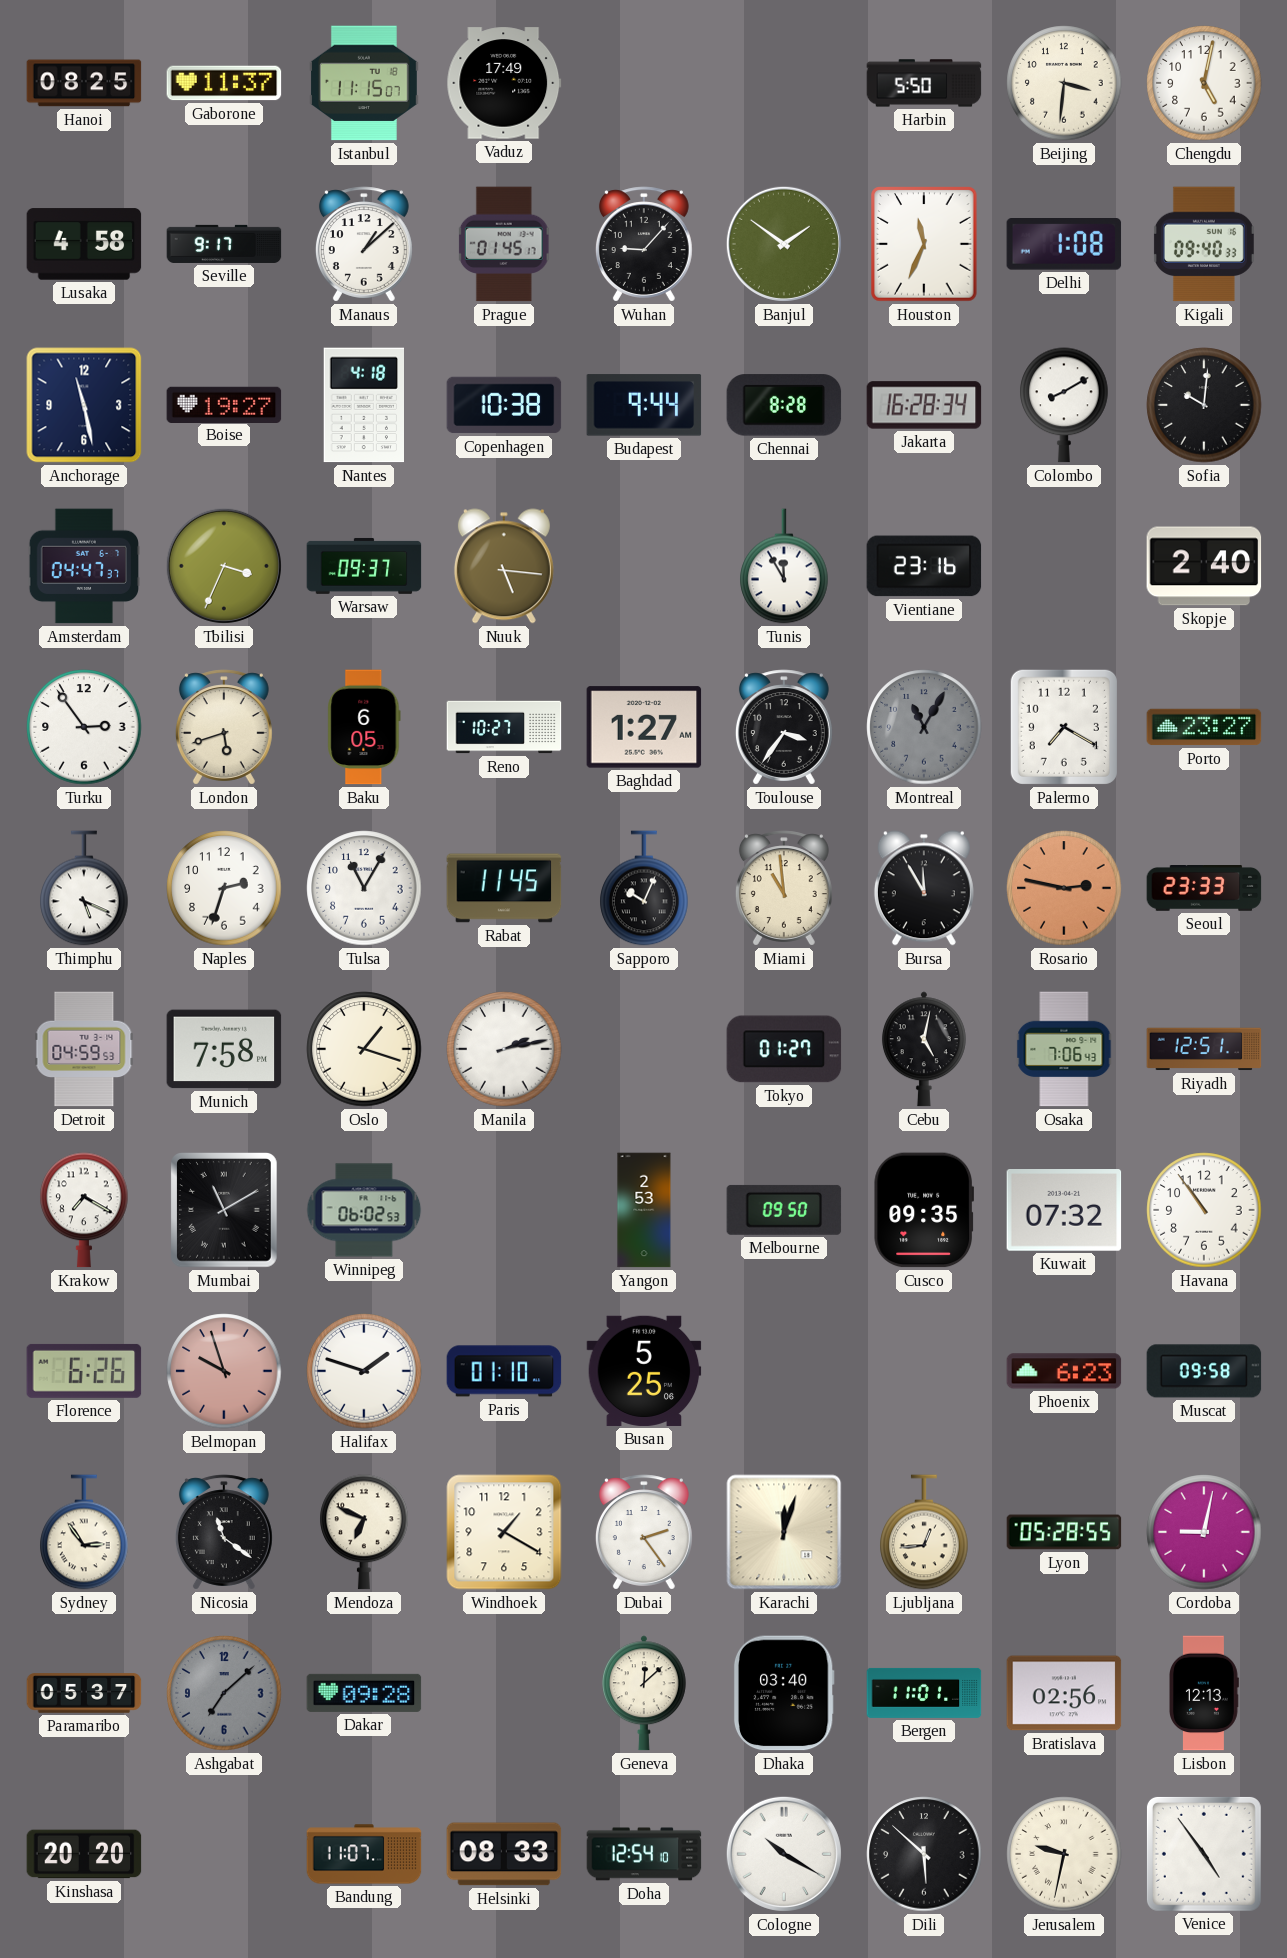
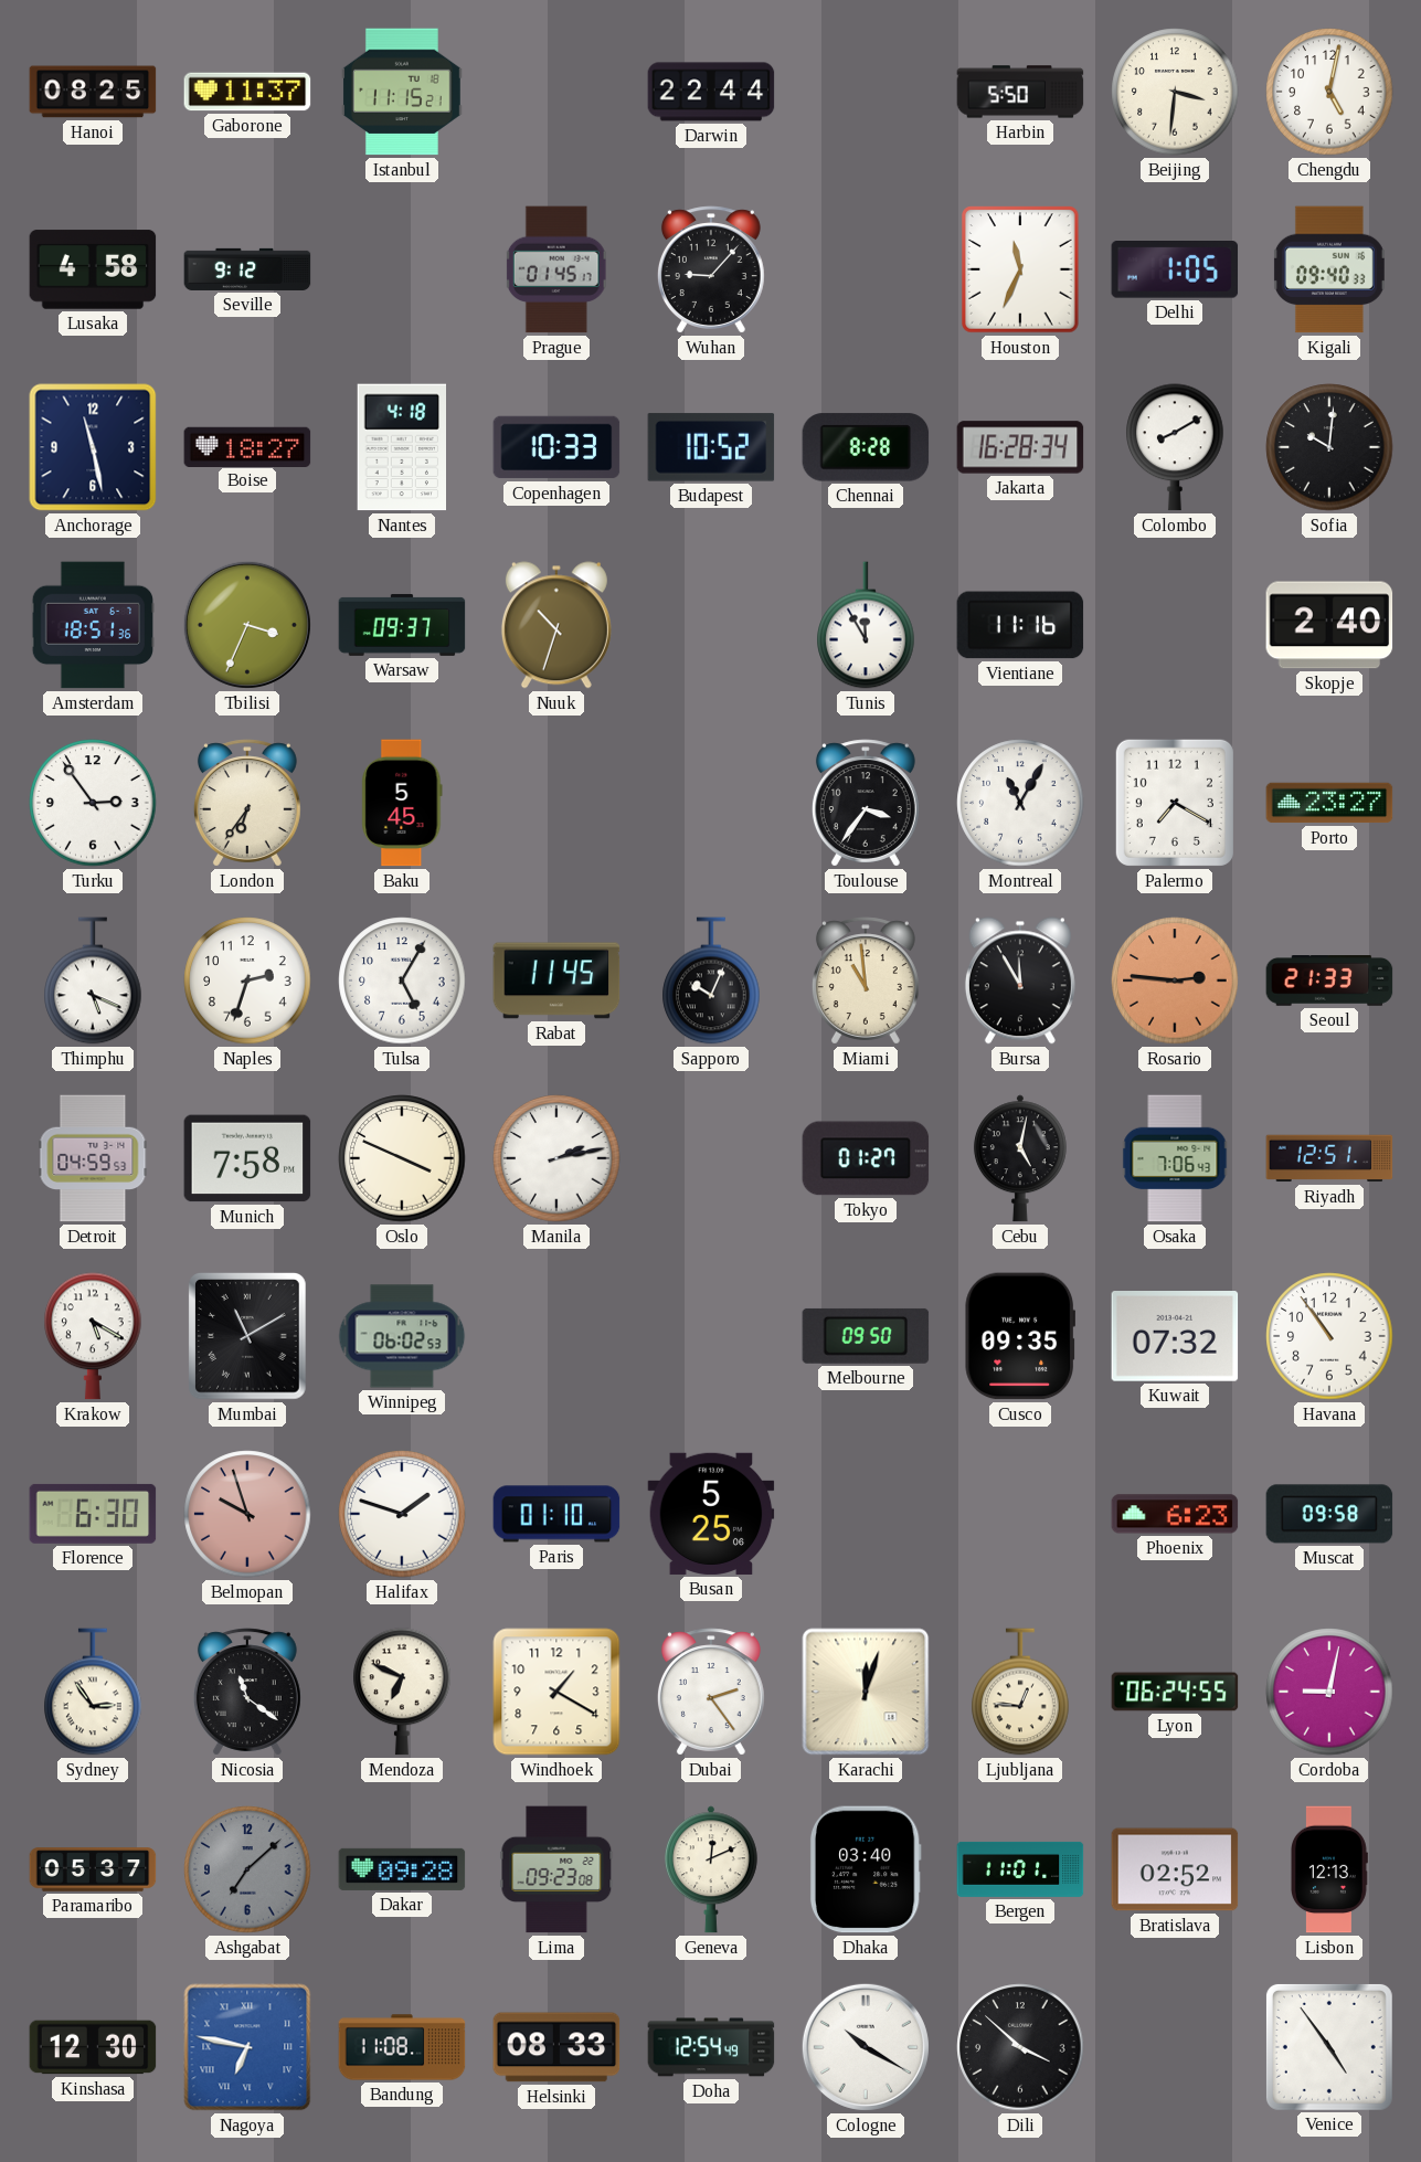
Istanbul: 11:15:07 -> 11:15:21
Vaduz: 17:49 -> none
Darwin: none -> 22:44
Seville: 9:17 -> 9:12
Manaus: 1:08 -> none
Banjul: 1:51 -> none
Delhi: 1:08 -> 1:05
Boise: 19:27 -> 18:27
Copenhagen: 10:38 -> 10:33
Budapest: 9:44 -> 10:52
Amsterdam: 04:47 -> 18:51
Nuuk: 5:16 -> 10:33
Vientiane: 23:16 -> 11:16
London: 5:42 -> 6:36
Baku: 6:05 -> 5:45
Reno: 10:27 -> none
Baghdad: 1:27 -> none
Montreal dial: grey -> white
Tulsa: 11:05 -> 5:05
Rosario: 2:47 -> 2:46
Seoul: 23:33 -> 21:33
Oslo: 1:18 -> 3:49
Krakow: 7:20 -> 5:20
Yangon: 2:53 -> none
Florence: 6:26 -> 6:30
Ljubljana: 12:44 -> 12:46
Lyon: 05:28 -> 06:24
Lima: none -> 09:23
Geneva: 12:08 -> 12:11
Bratislava: 02:56 -> 02:52
Kinshasa: 20:20 -> 12:30
Nagoya: none -> 6:47
Bandung: 11:07 -> 11:08
Doha: 12:54:10 -> 12:54:49
Dili: 5:52 -> 3:52
Jerusalem: 9:32 -> none
